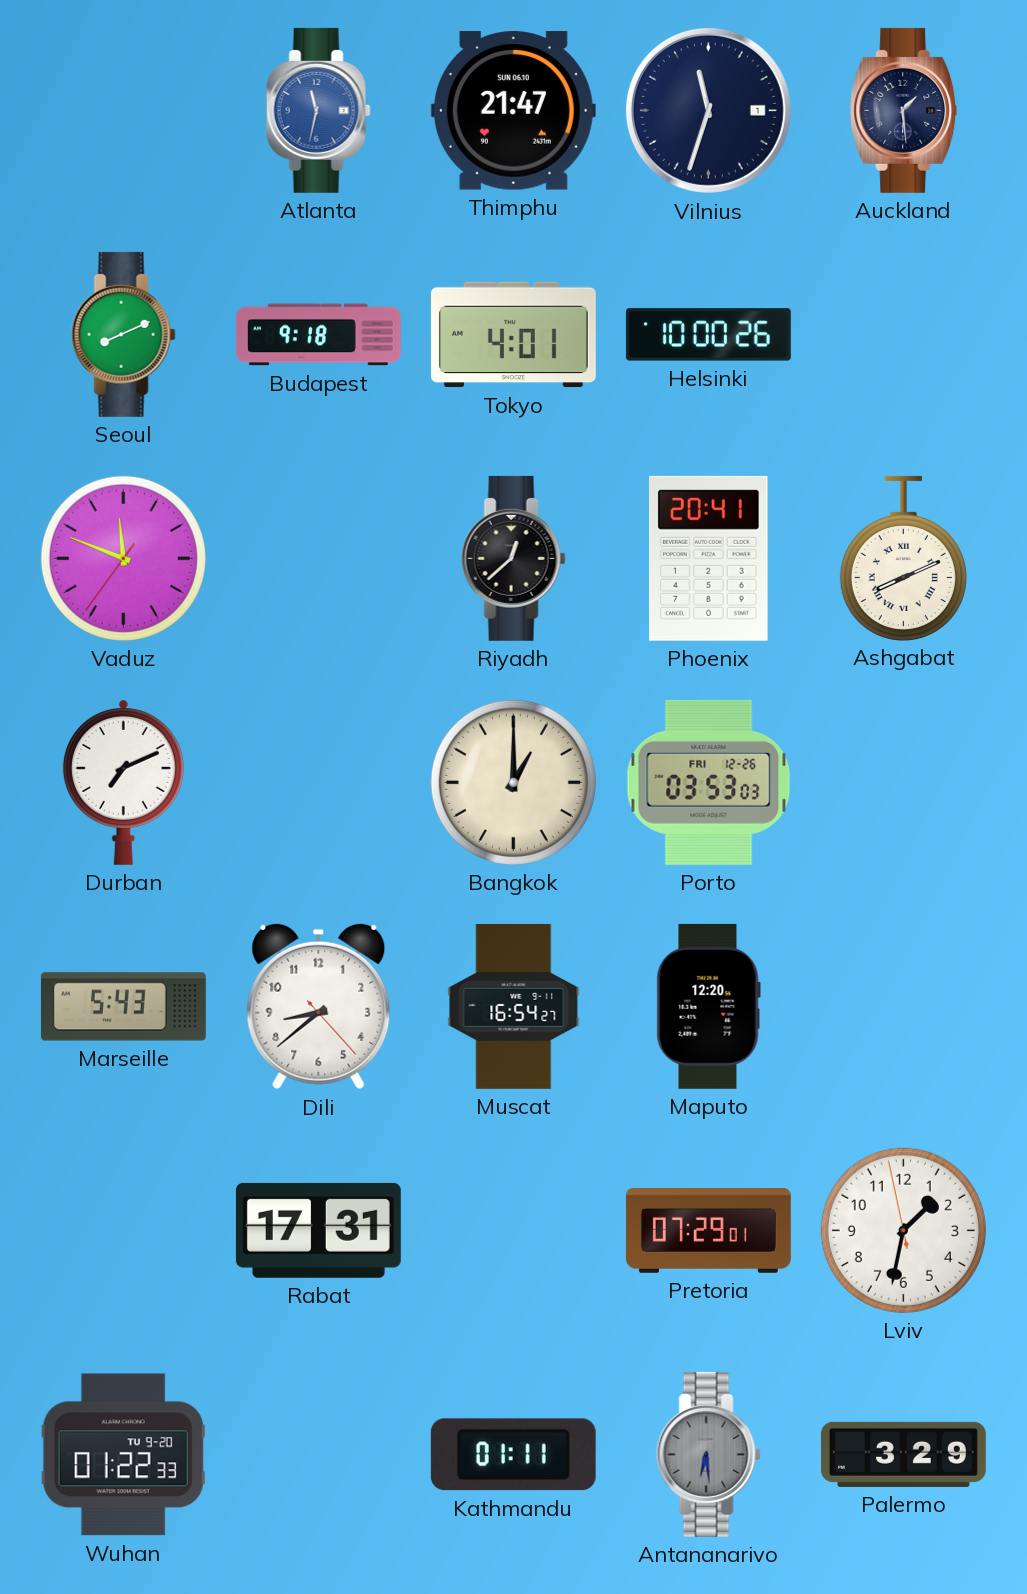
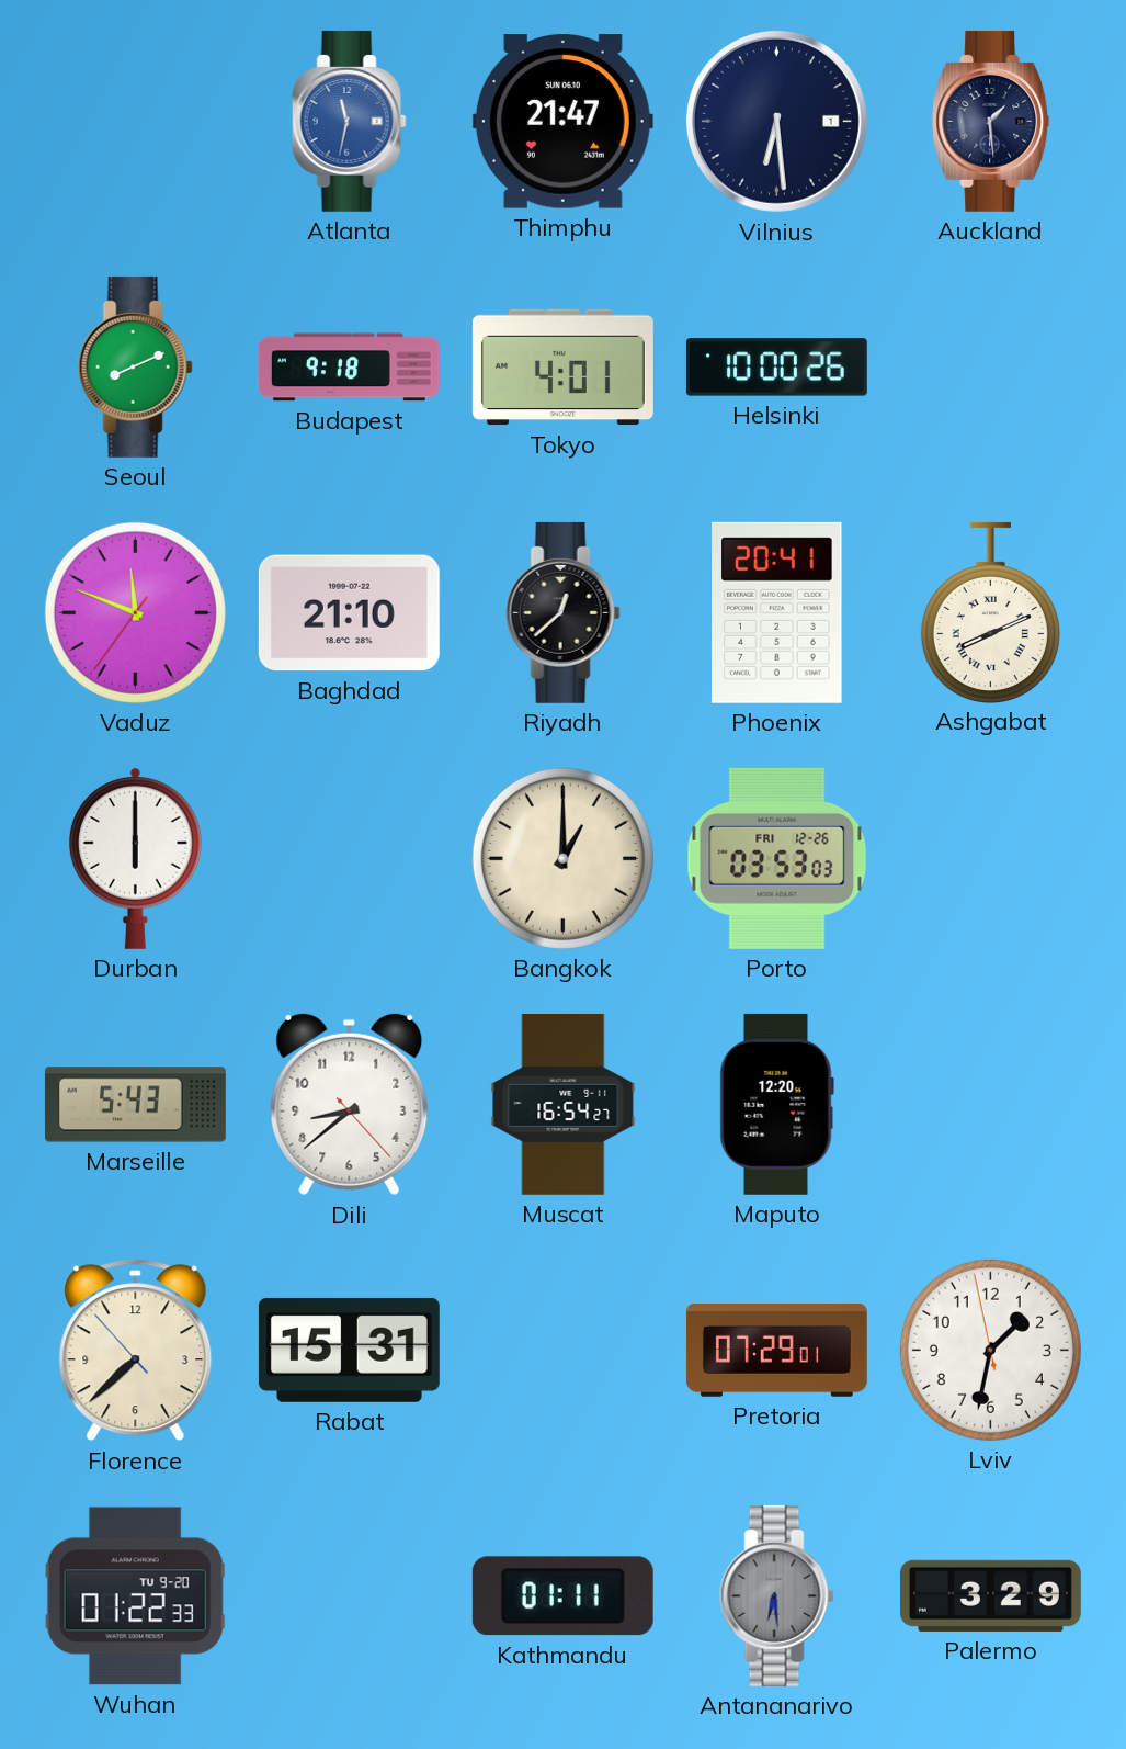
Vilnius: 11:33 -> 6:29
Baghdad: none -> 21:10
Durban: 7:11 -> 6:00
Florence: none -> 7:37
Rabat: 17:31 -> 15:31
